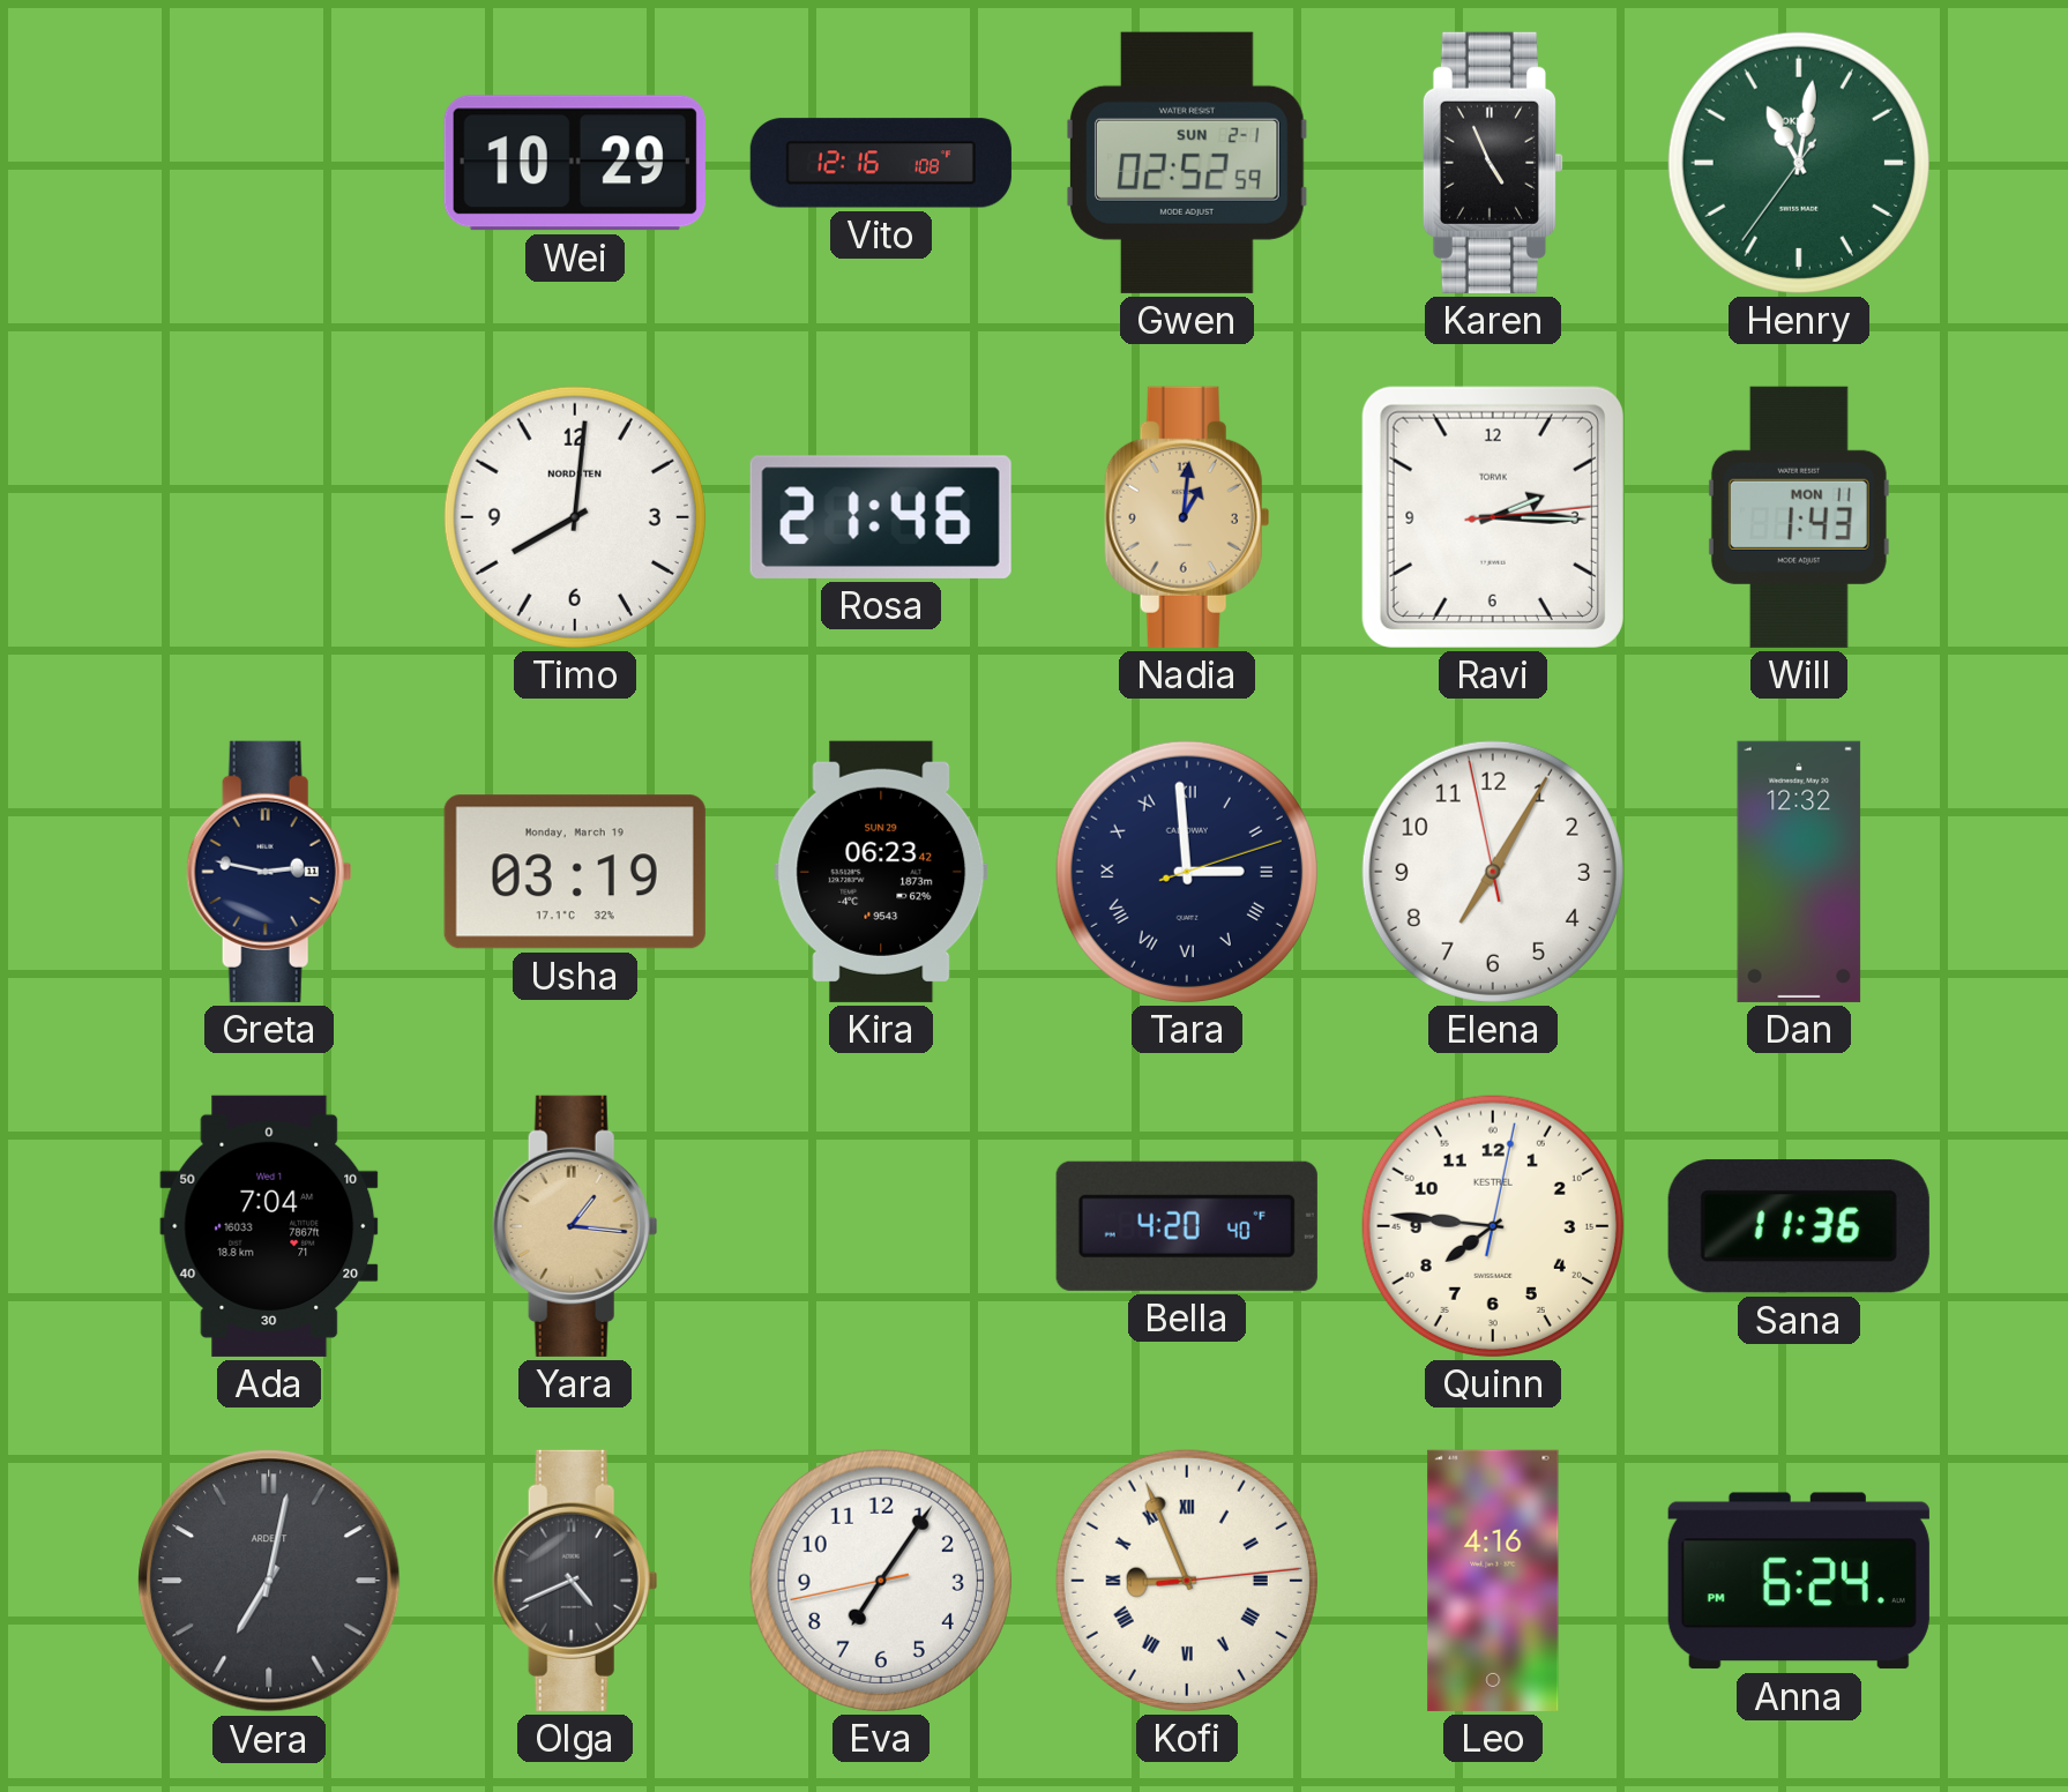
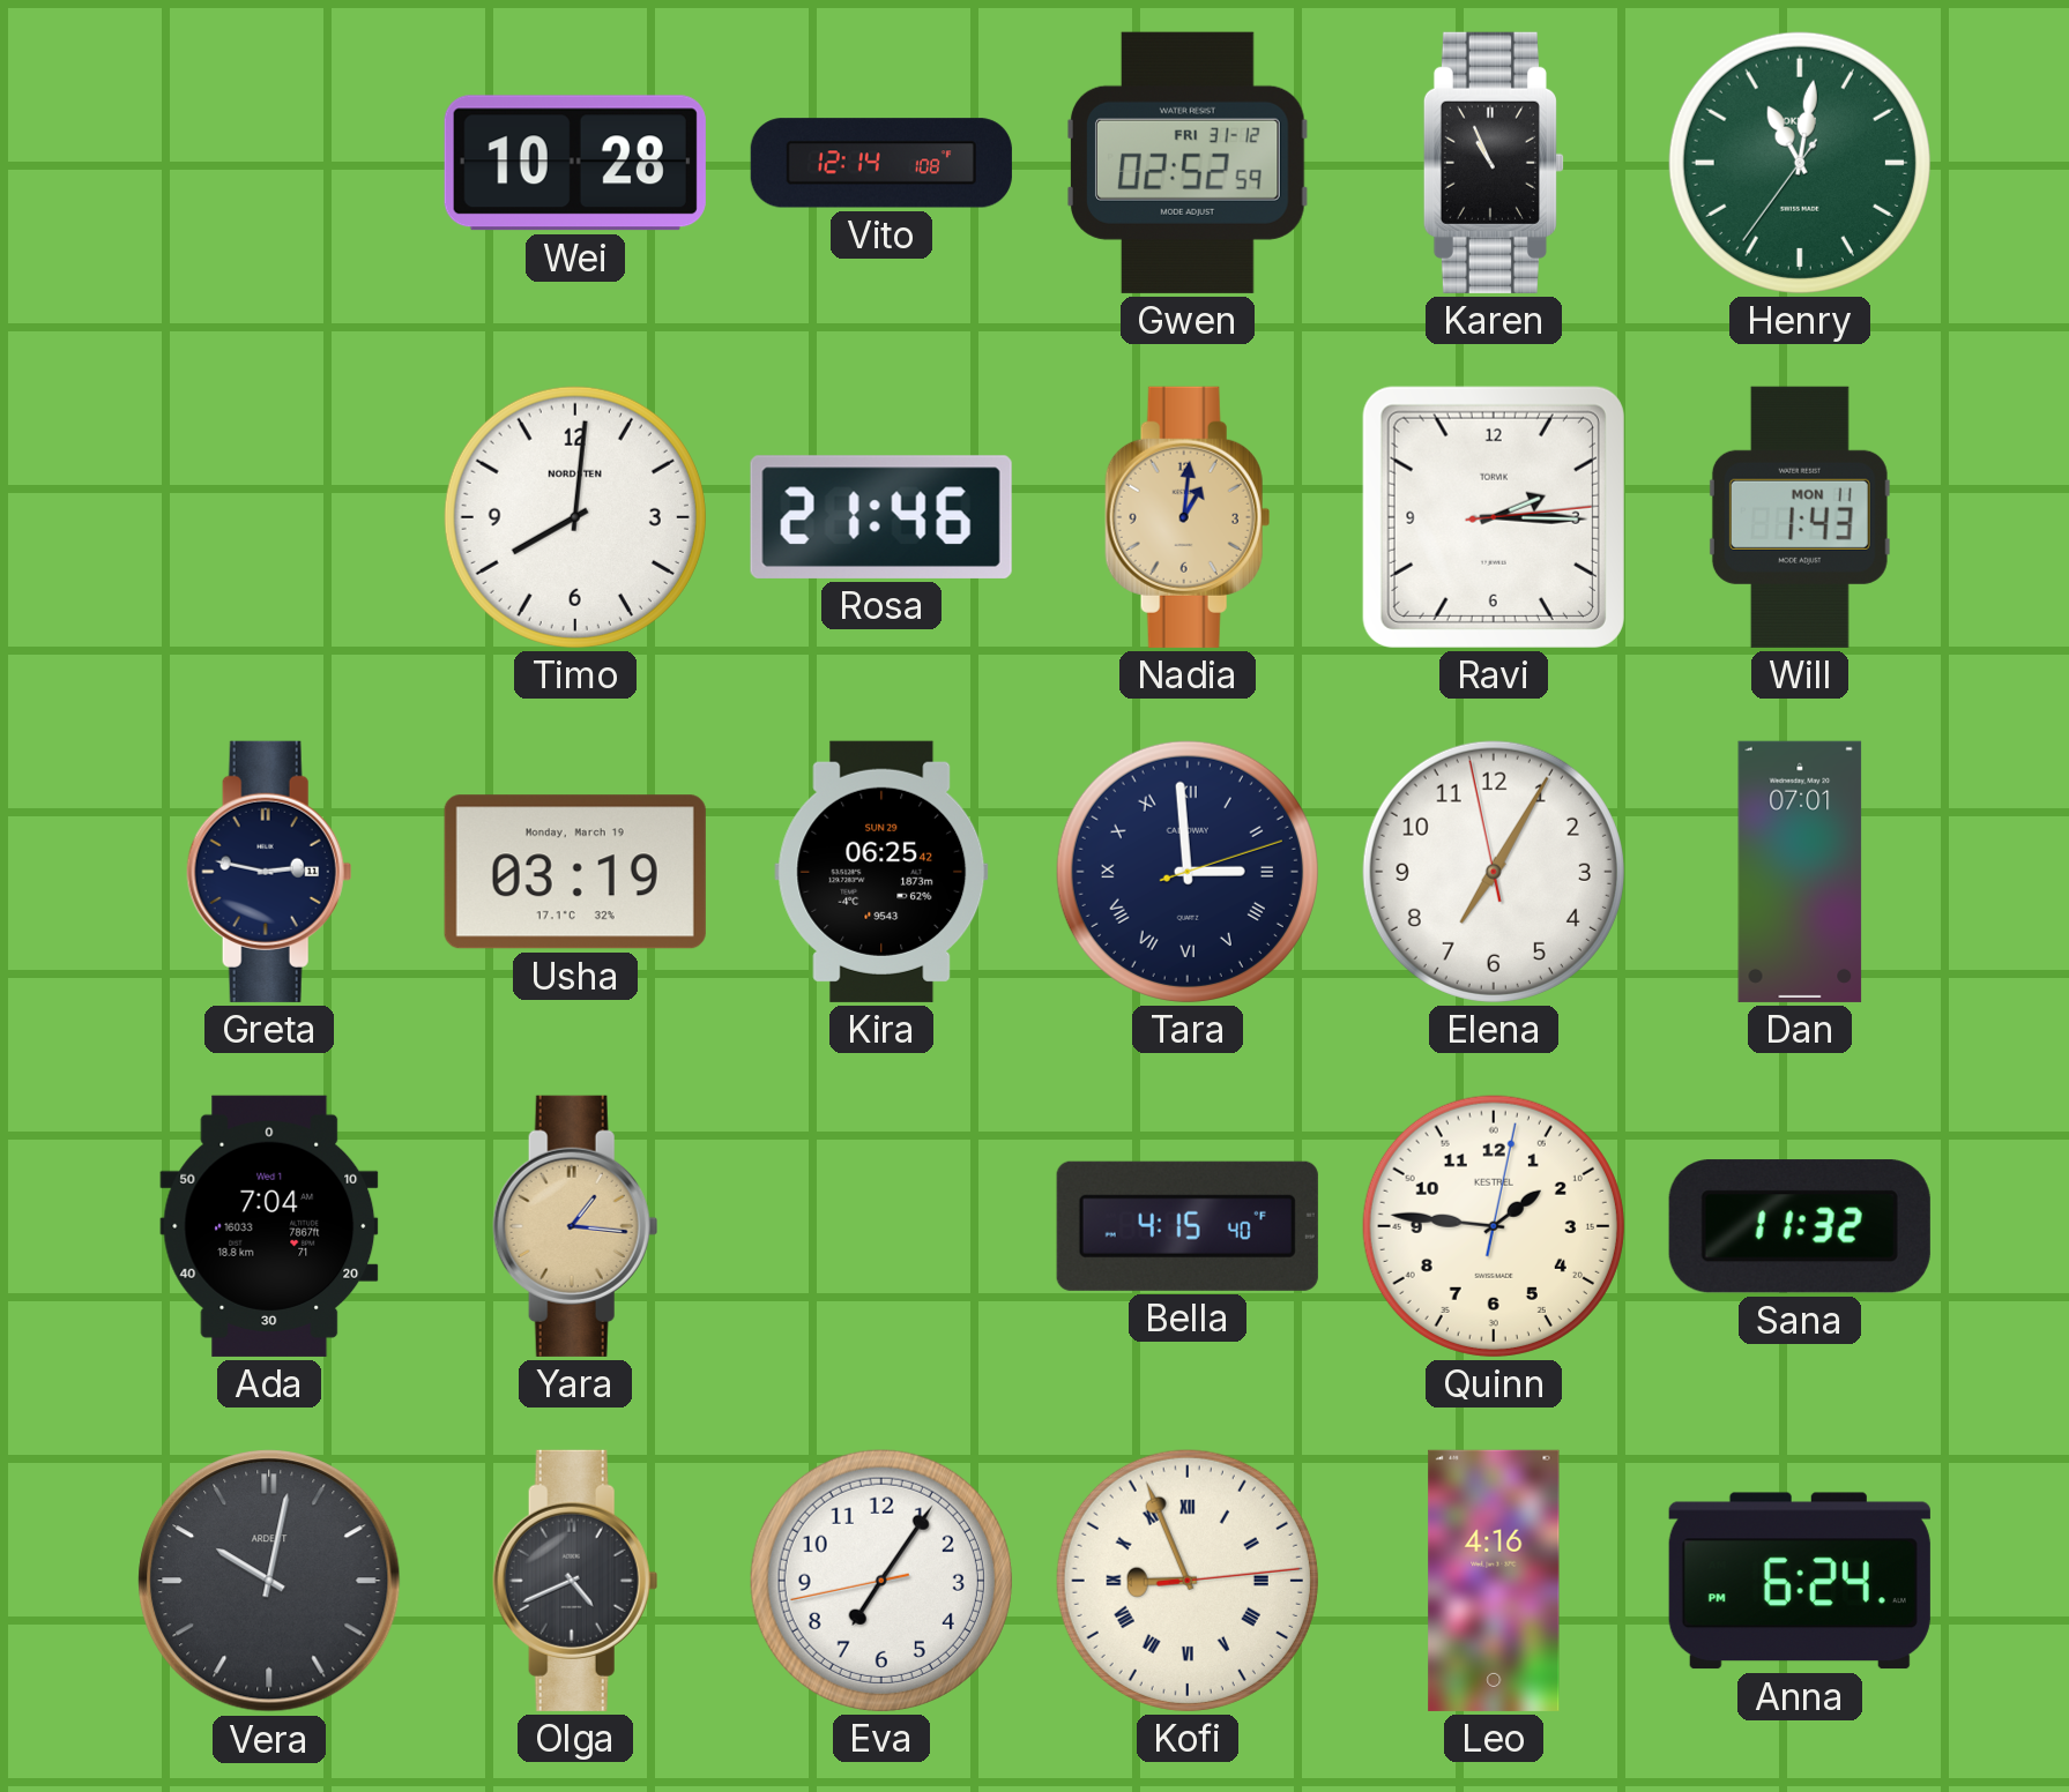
Wei: 10:29 -> 10:28
Vito: 12:16 -> 12:14
Gwen date: SUN 2-1 -> FRI 31-12
Karen: 4:56 -> 10:56
Kira: 06:23 -> 06:25
Dan: 12:32 -> 07:01
Bella: 4:20 -> 4:15
Quinn: 7:46 -> 1:46
Sana: 11:36 -> 11:32
Vera: 7:02 -> 10:02
